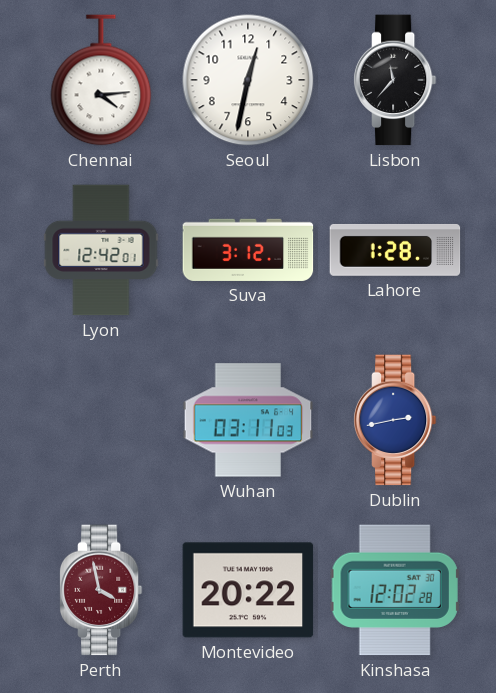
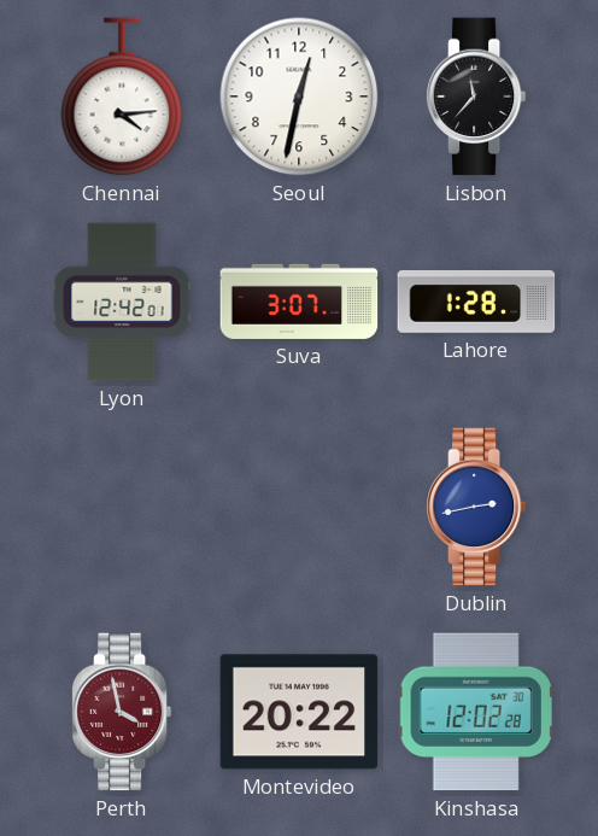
Suva: 3:12 -> 3:07
Wuhan: 03:11 -> none
